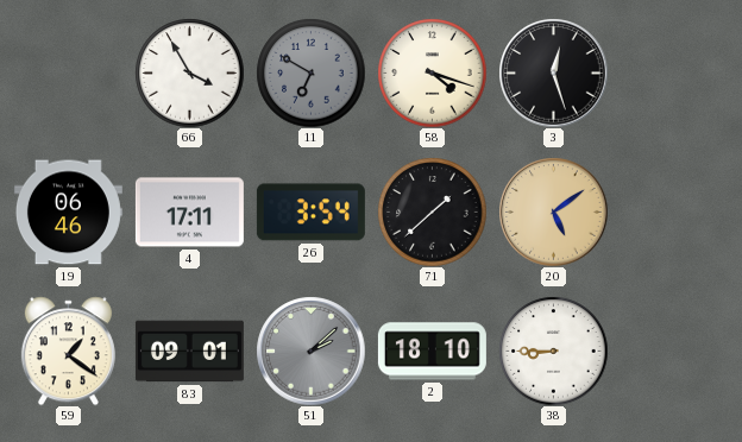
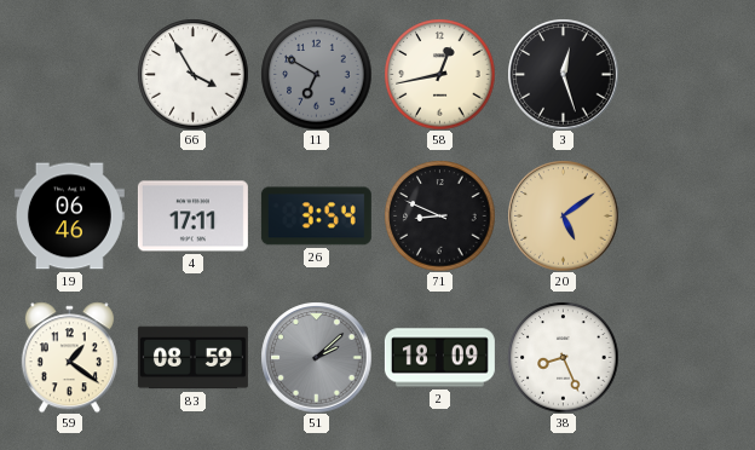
58: 4:18 -> 12:43
71: 1:38 -> 8:49
83: 09:01 -> 08:59
2: 18:10 -> 18:09
38: 8:45 -> 8:26
